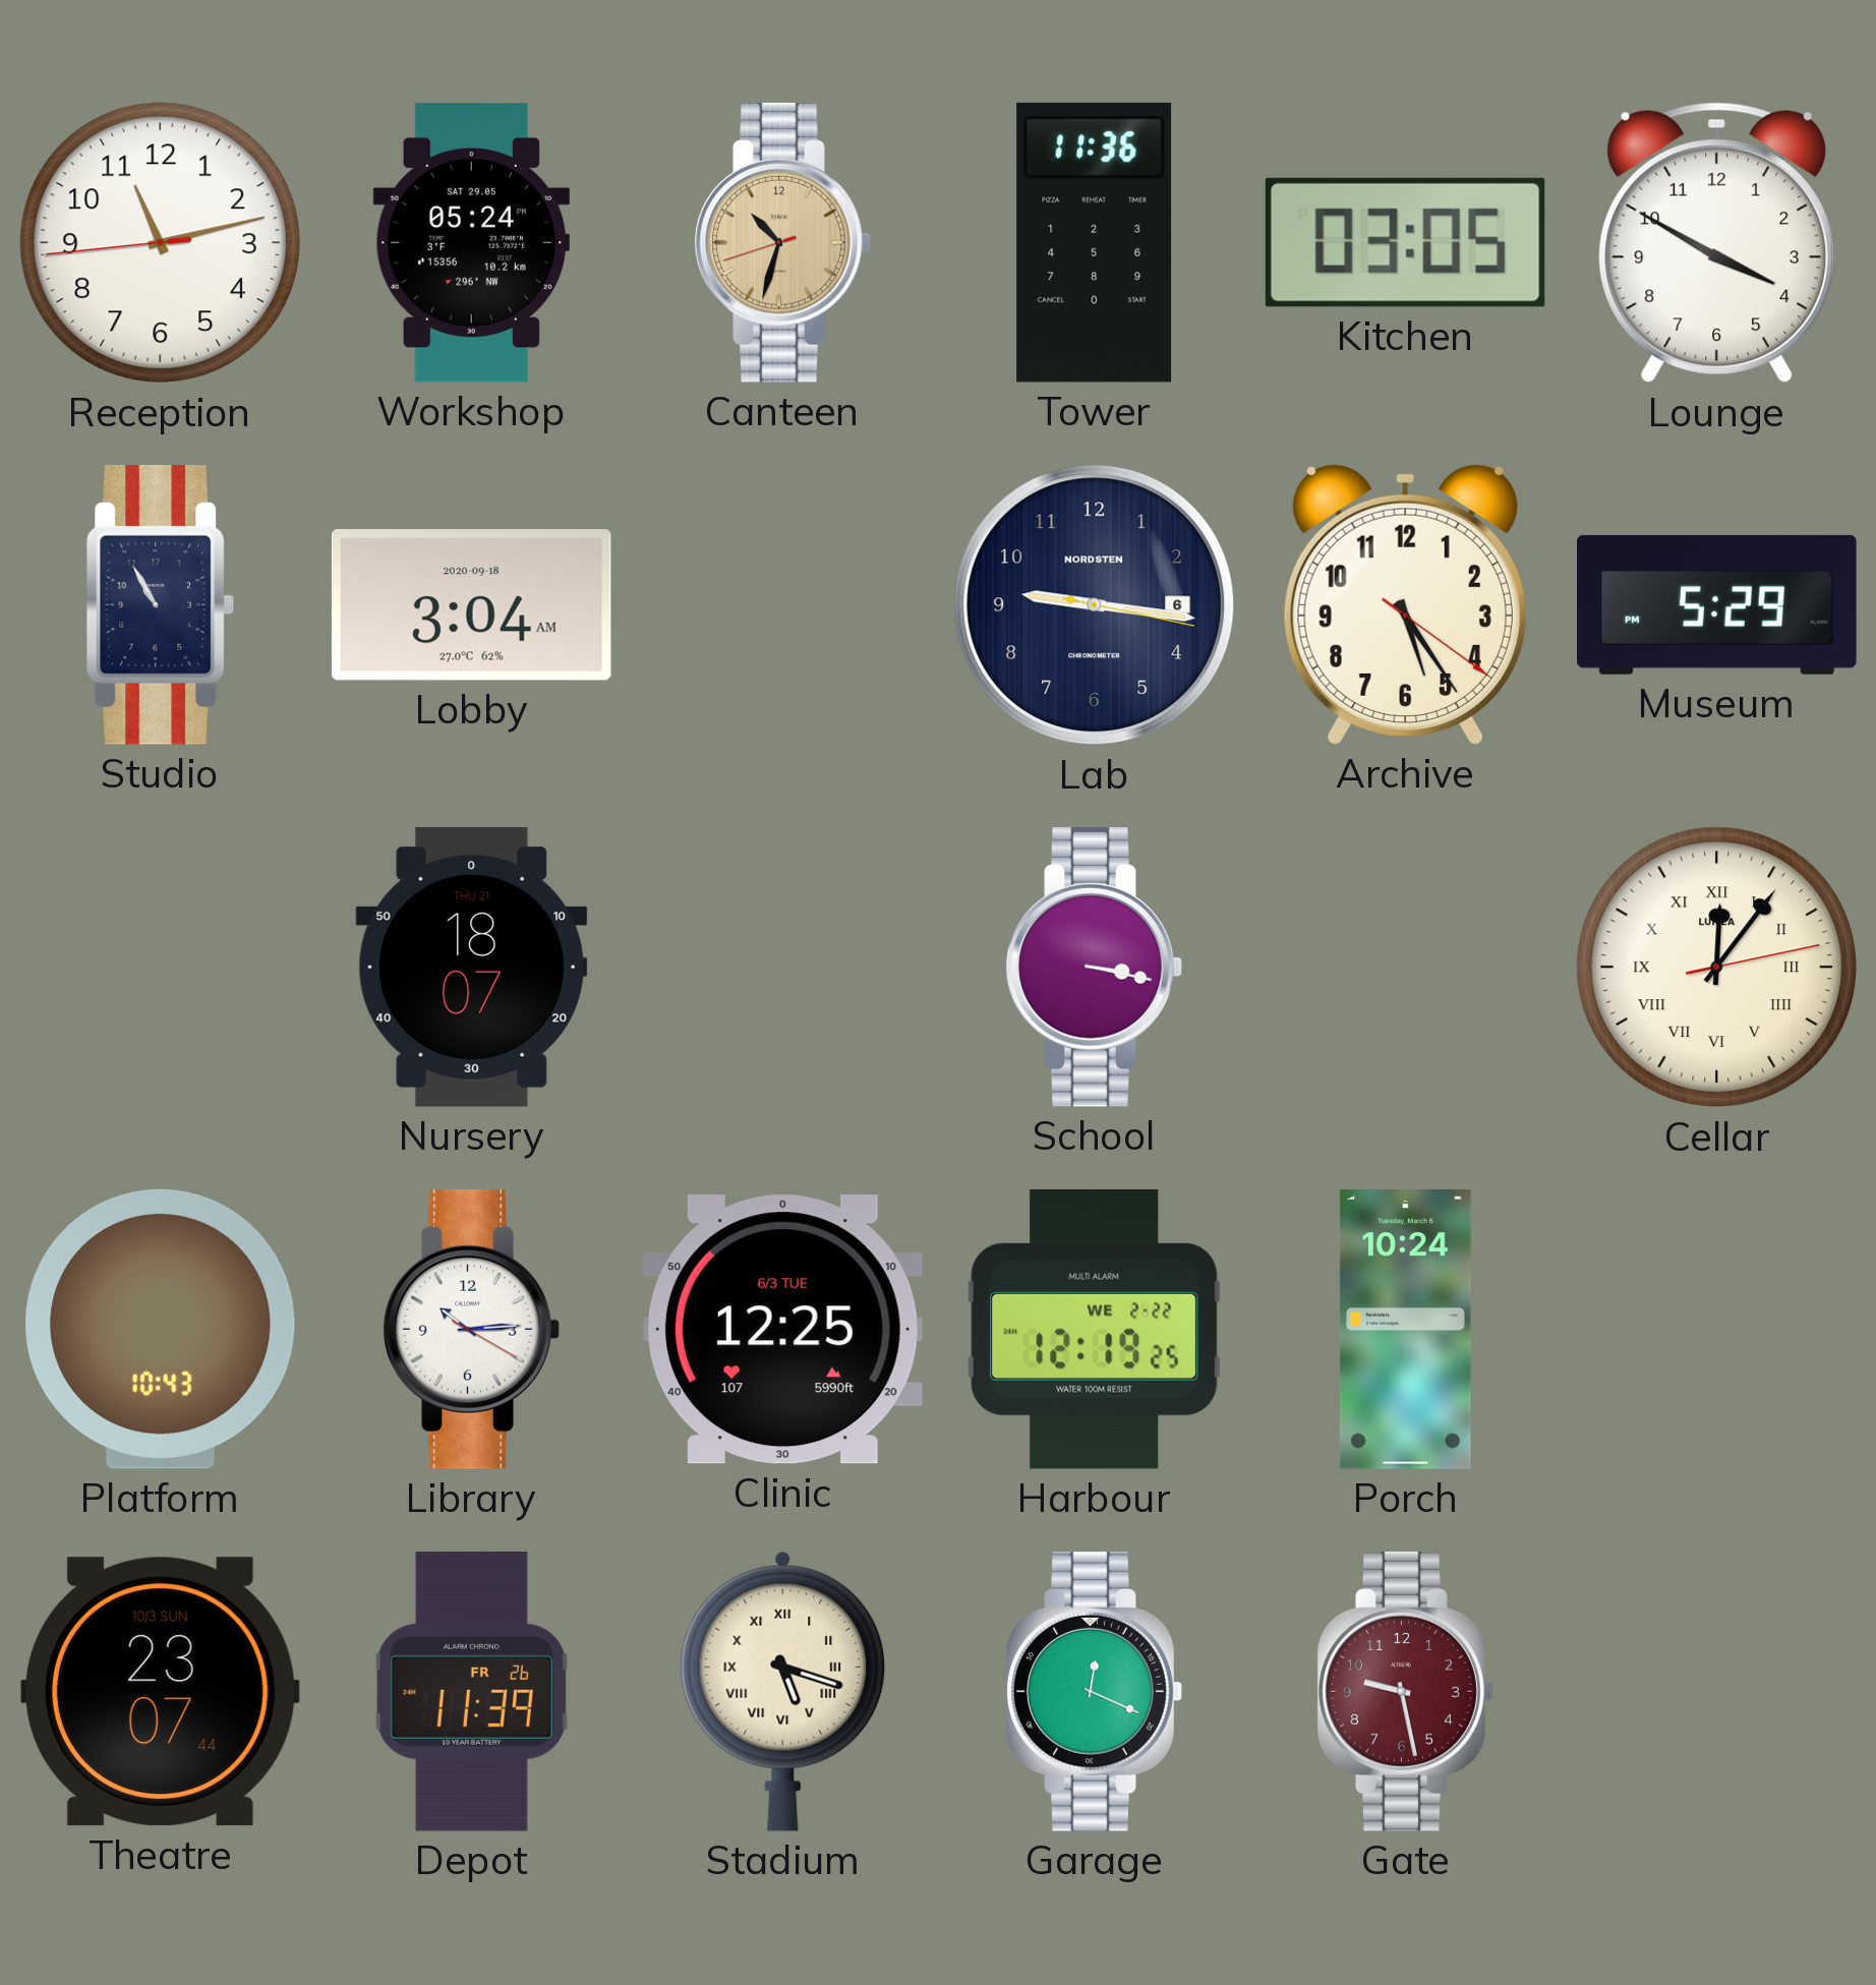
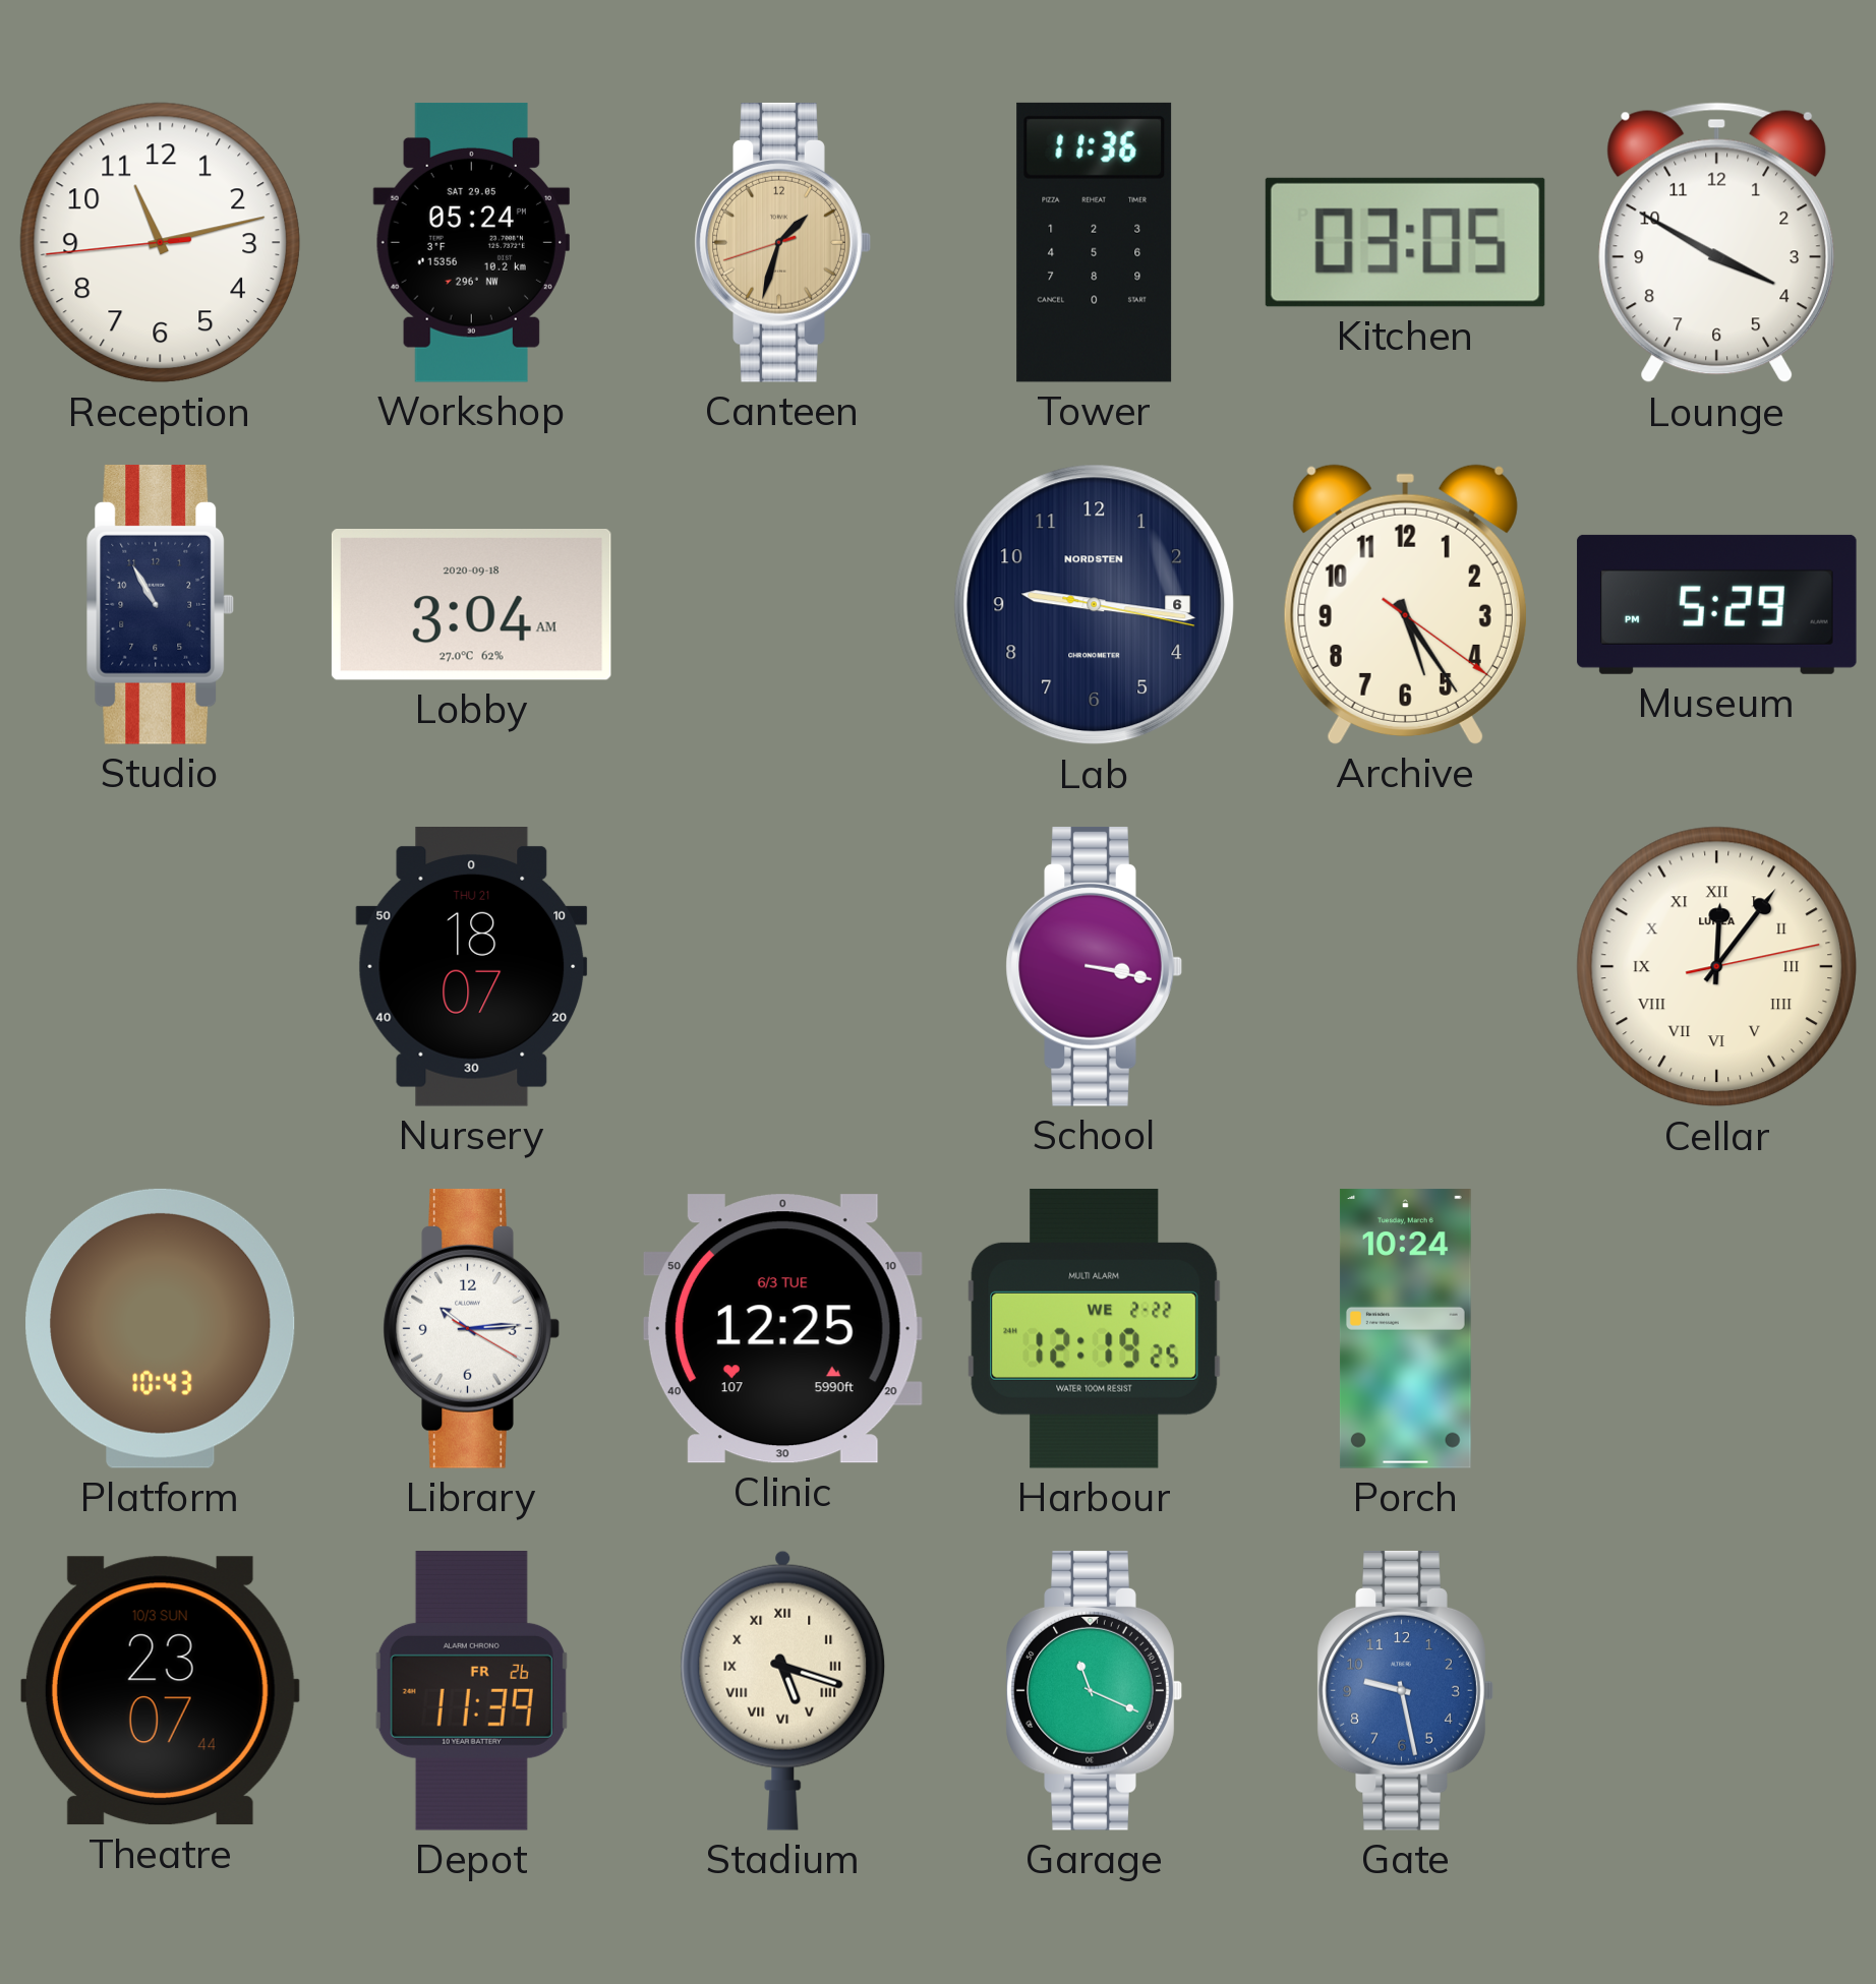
Canteen: 10:32 -> 1:32
Garage: 12:19 -> 11:19
Gate dial: burgundy -> blue
